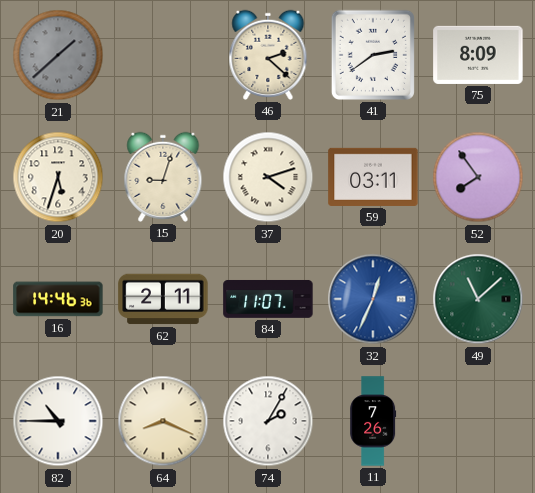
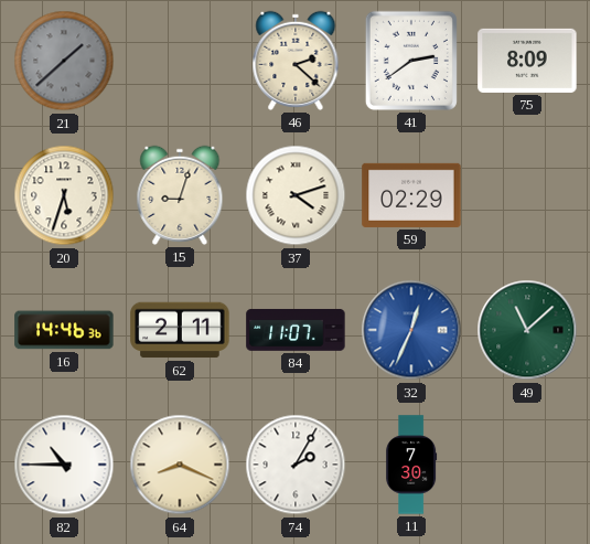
59: 03:11 -> 02:29
52: 7:54 -> none
11: 7:26 -> 7:30
